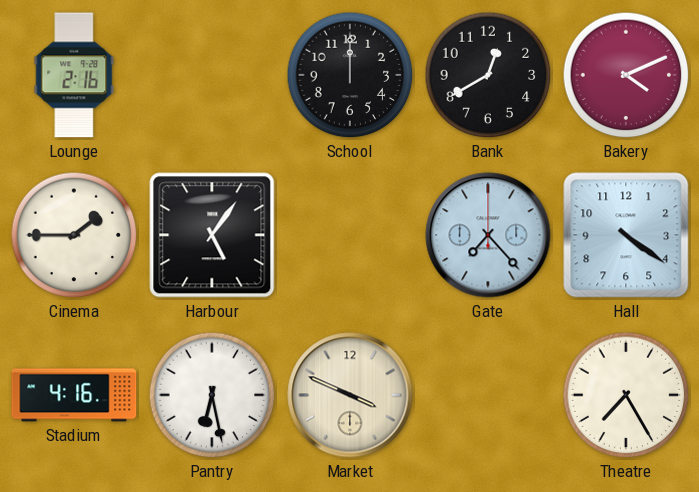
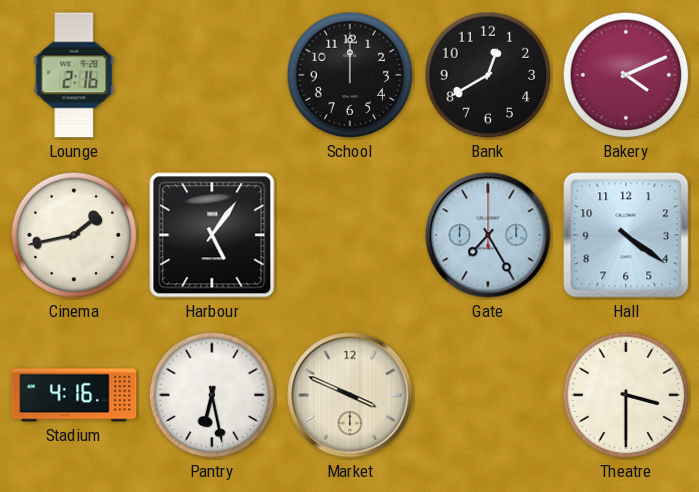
Cinema: 1:45 -> 1:43
Gate: 7:23 -> 7:25
Theatre: 7:25 -> 3:30
